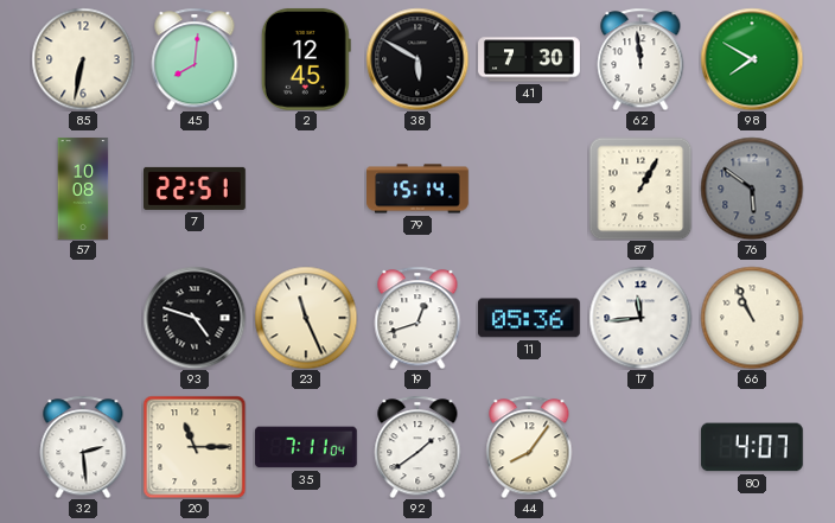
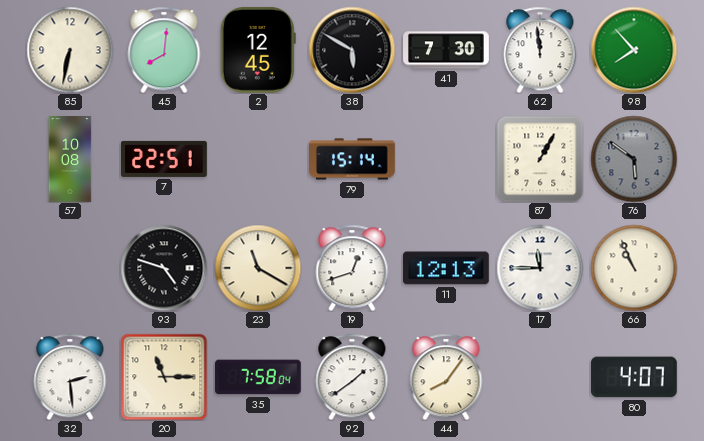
98: 7:50 -> 7:53
23: 11:26 -> 11:20
11: 05:36 -> 12:13
17: 11:44 -> 11:45
35: 7:11 -> 7:58
